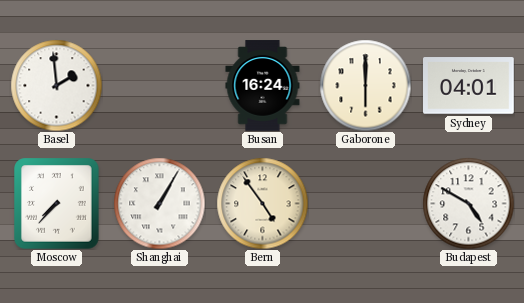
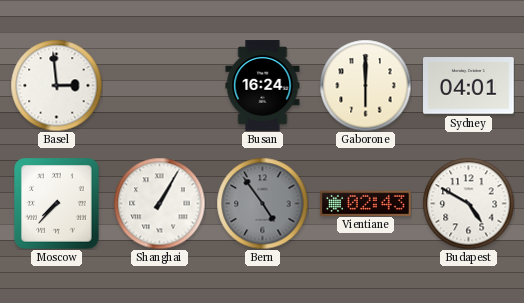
Basel: 1:59 -> 2:59
Bern dial: cream -> grey
Vientiane: none -> 02:43
